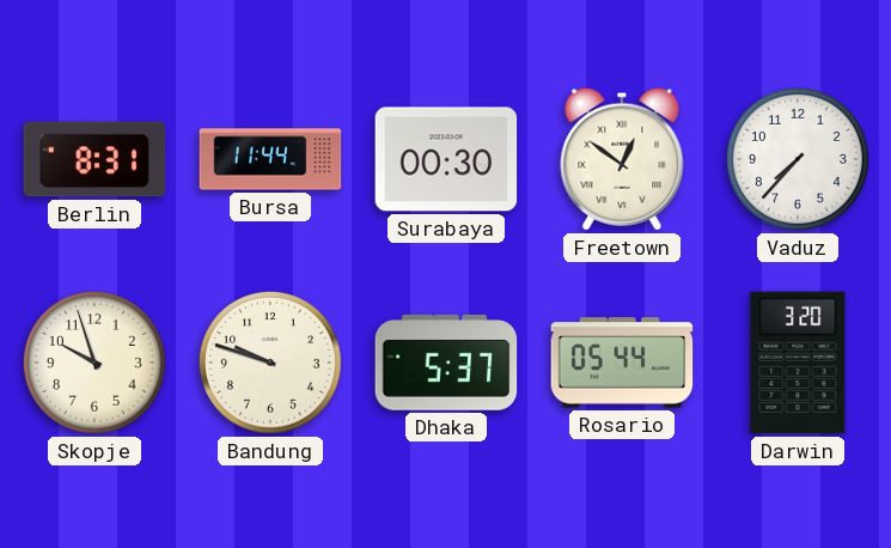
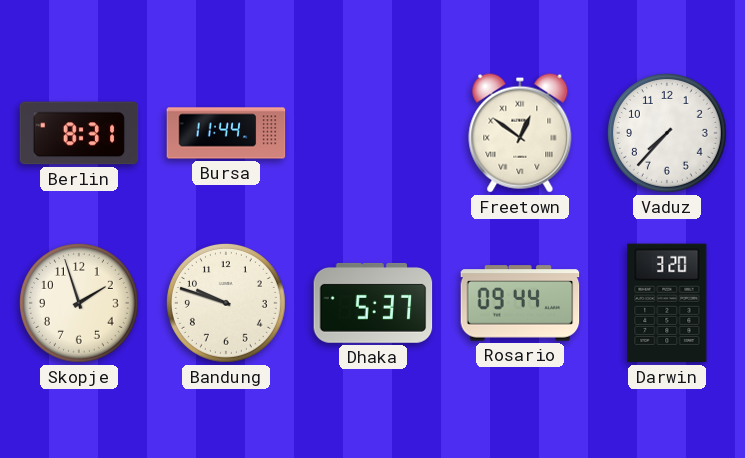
Surabaya: 00:30 -> none
Skopje: 9:57 -> 1:57
Rosario: 05:44 -> 09:44
